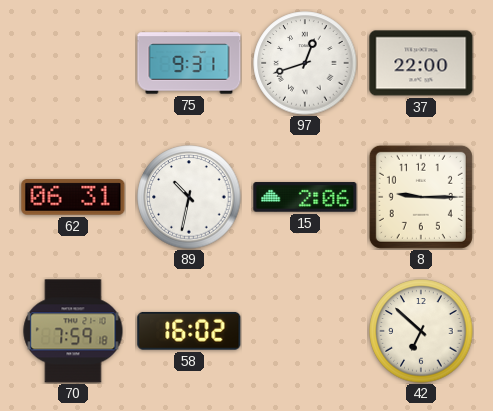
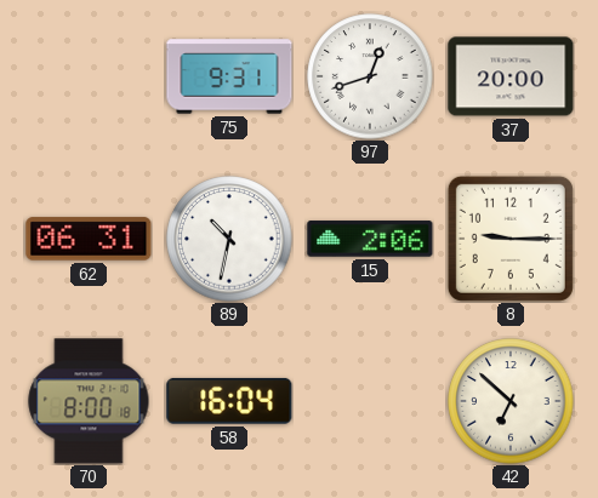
37: 22:00 -> 20:00
70: 7:59 -> 8:00
58: 16:02 -> 16:04
